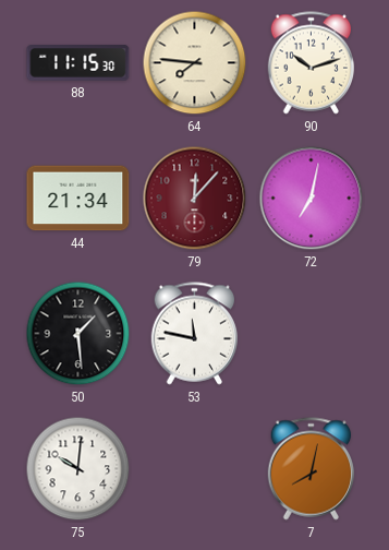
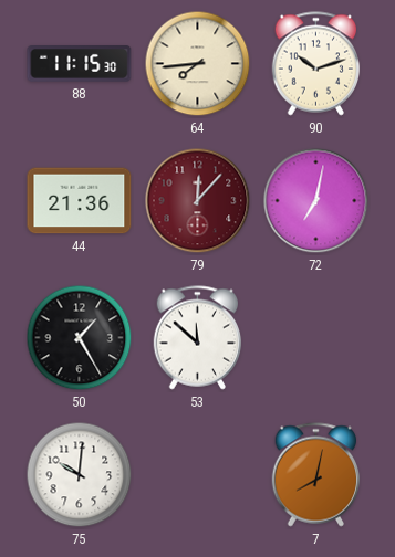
64: 7:46 -> 7:44
44: 21:34 -> 21:36
50: 1:29 -> 1:25
53: 11:47 -> 11:52
